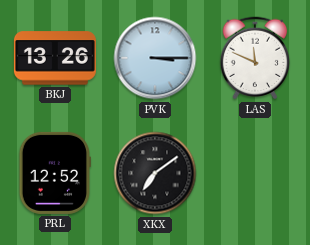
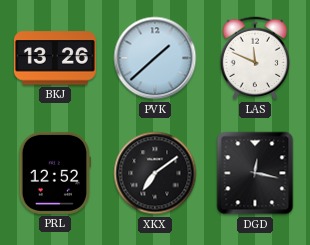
PVK: 3:15 -> 1:38
DGD: none -> 12:17
